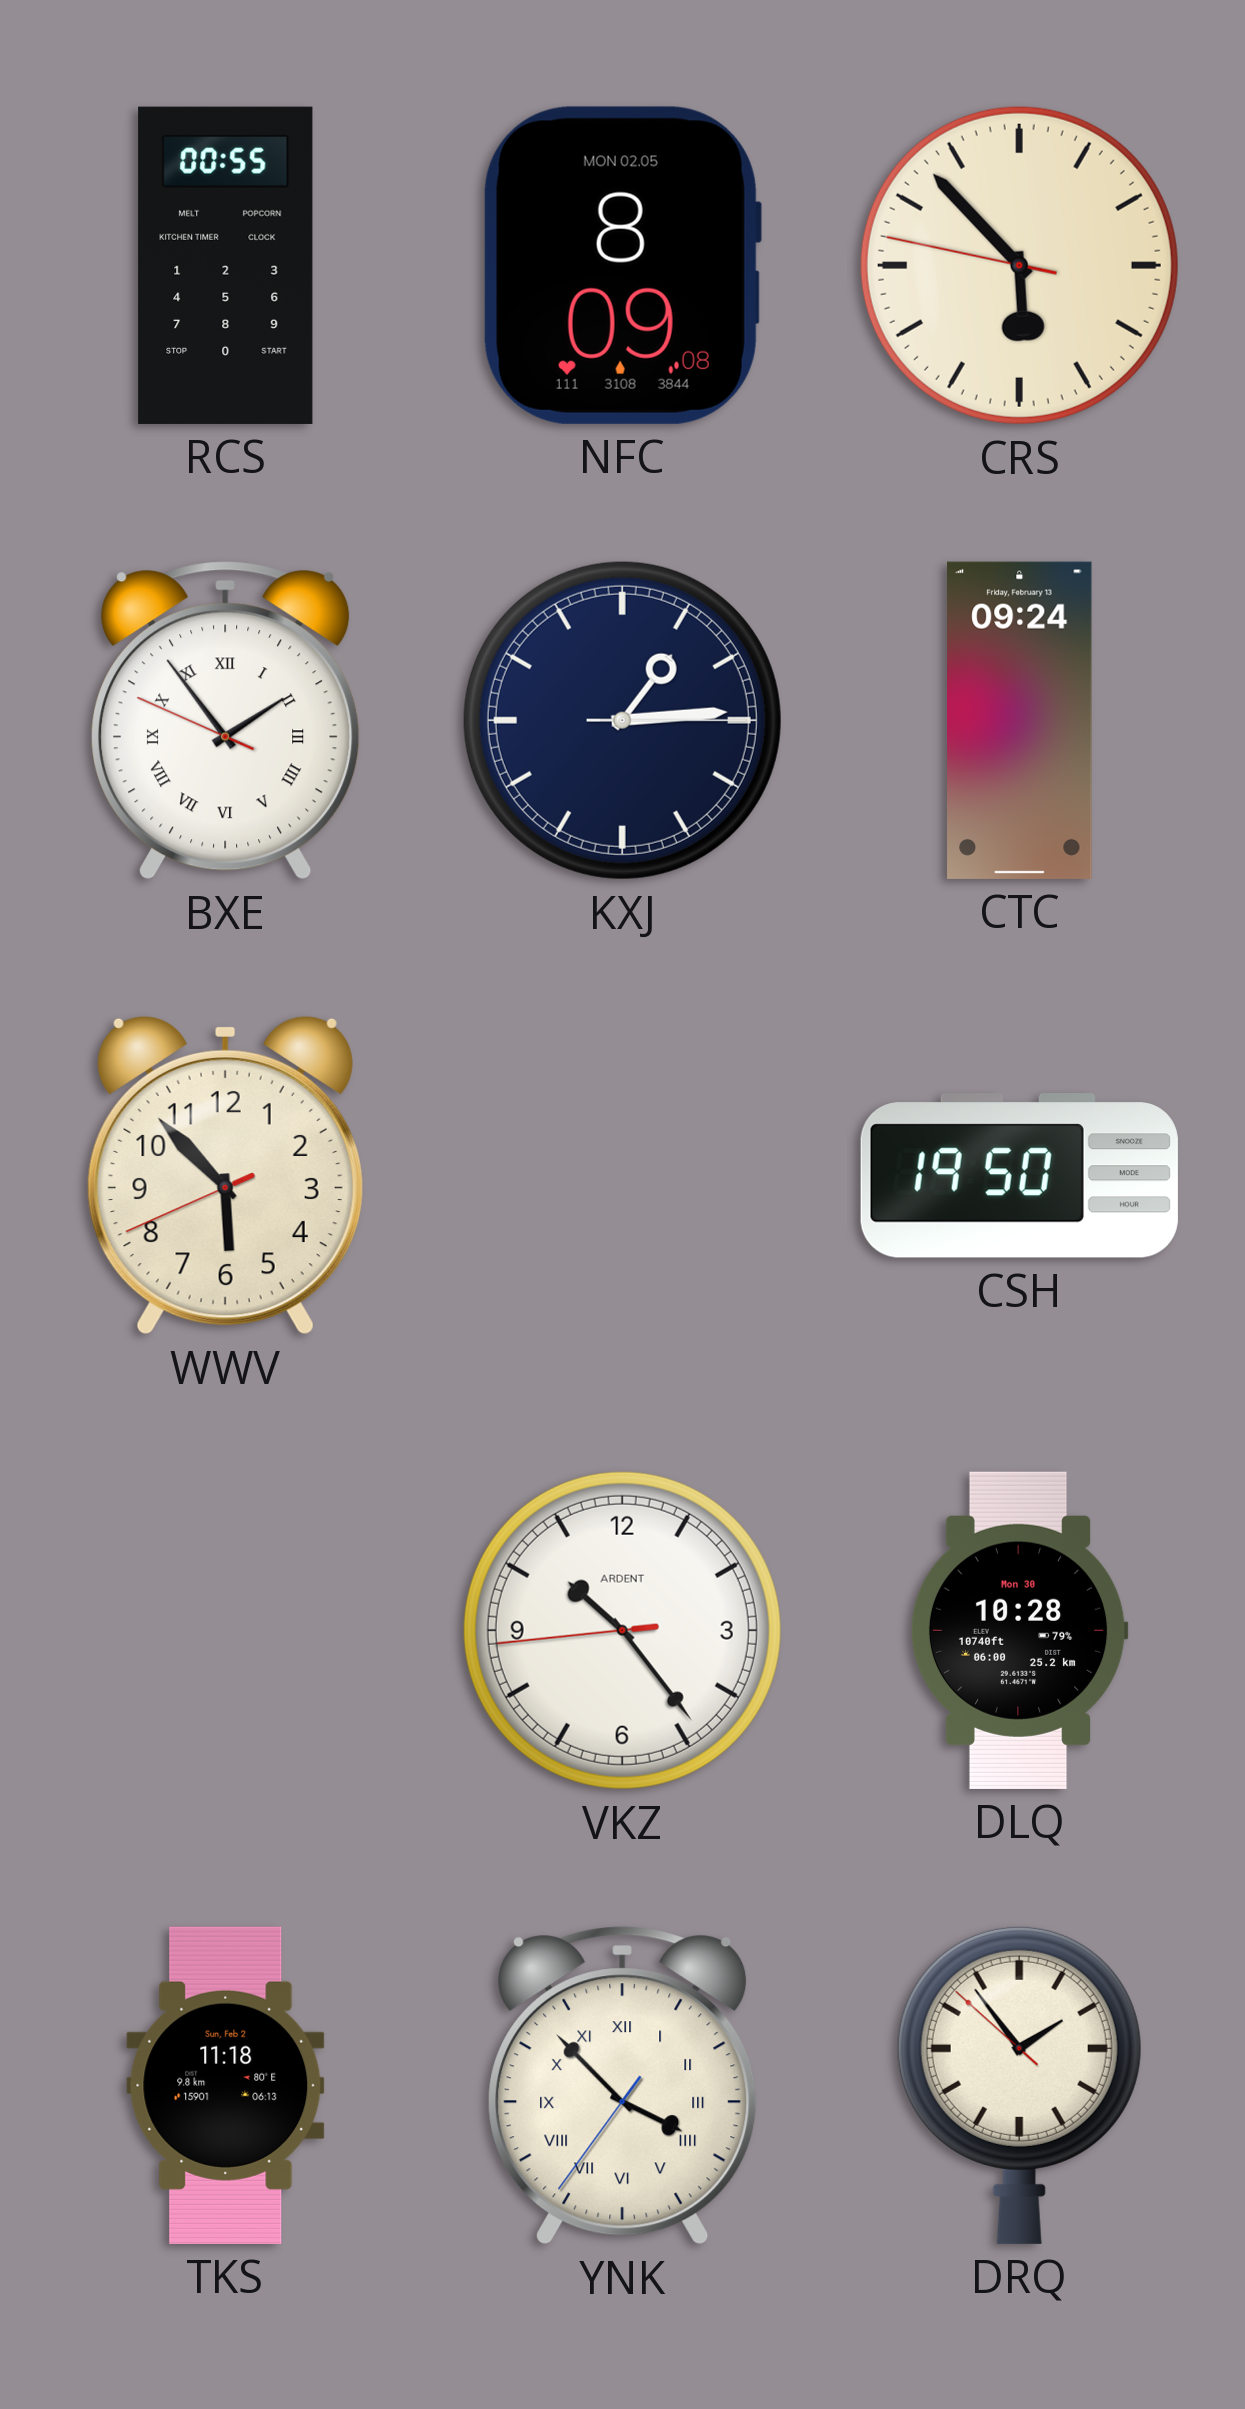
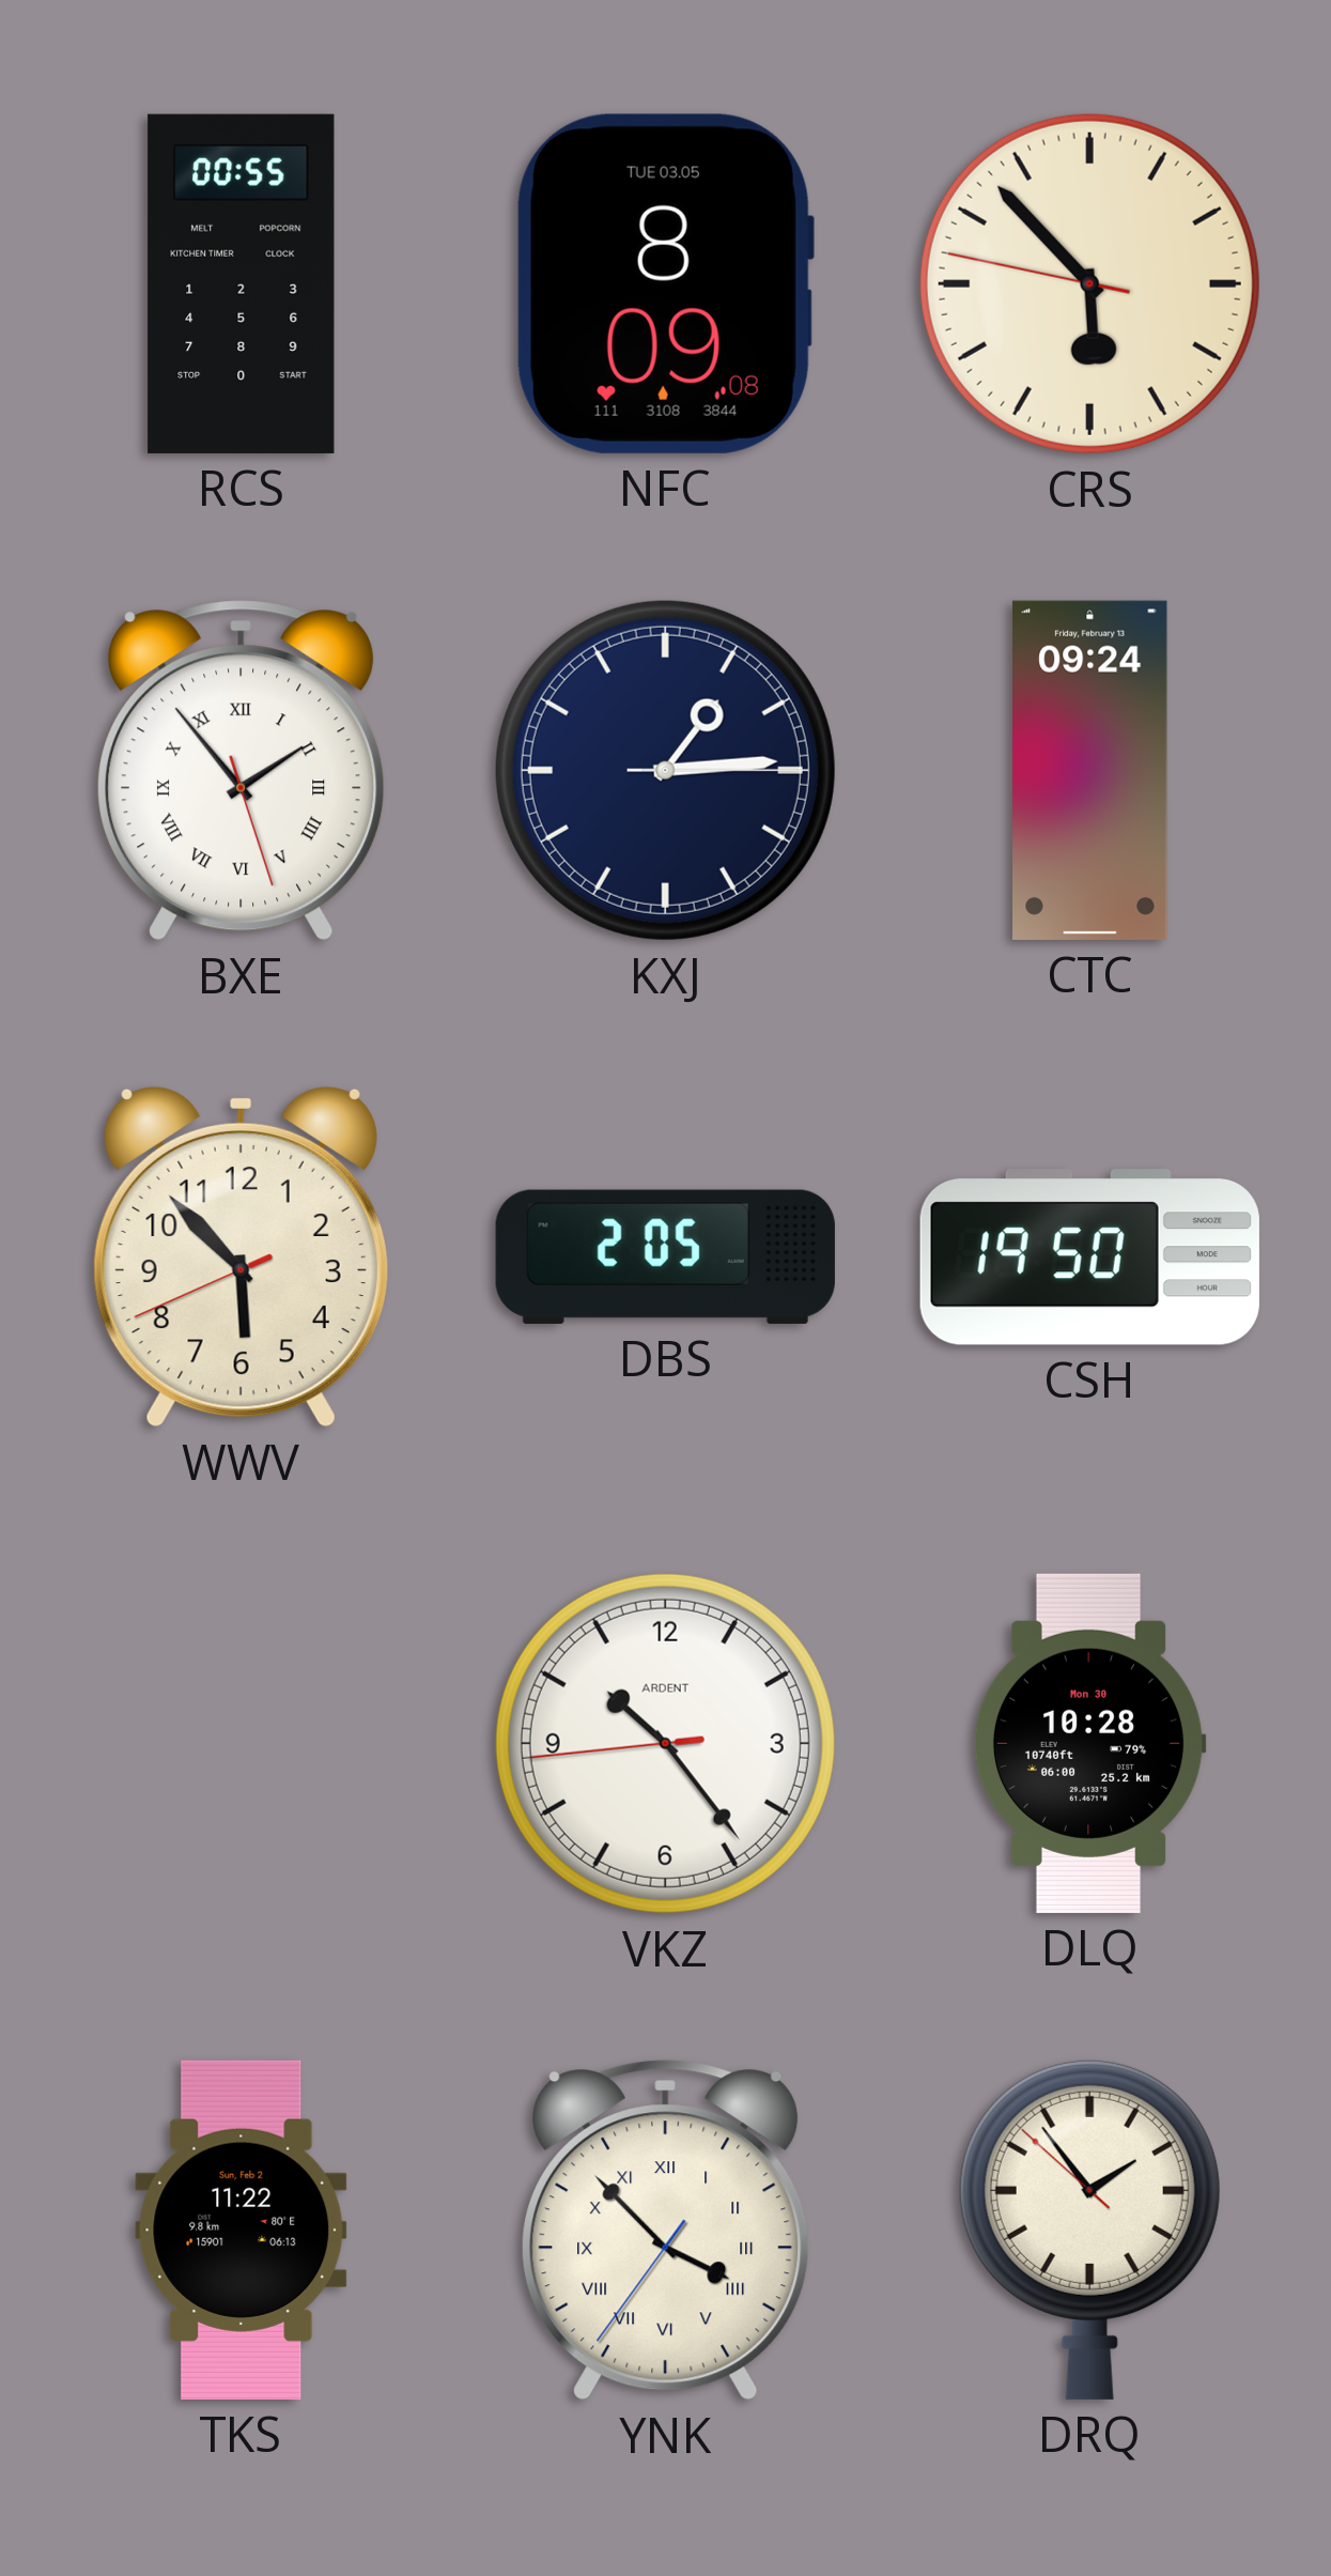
NFC date: MON 02.05 -> TUE 03.05
BXE: 1:53:49 -> 1:53:27
DBS: none -> 2:05
TKS: 11:18 -> 11:22
